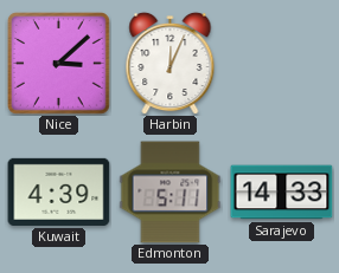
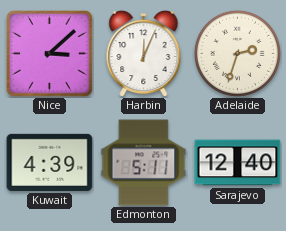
Adelaide: none -> 2:33
Sarajevo: 14:33 -> 12:40
